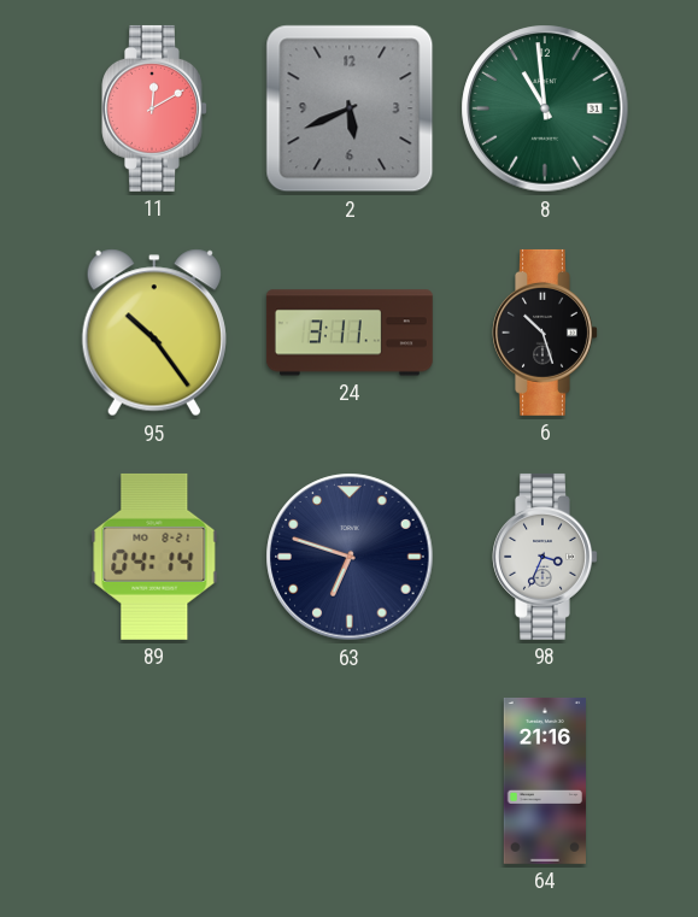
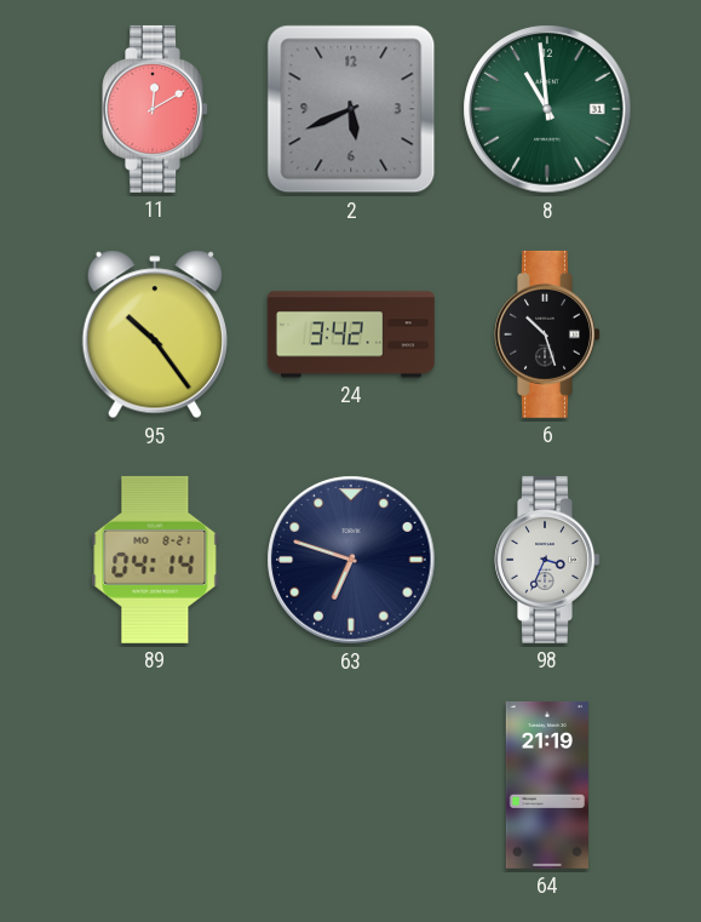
24: 3:11 -> 3:42
64: 21:16 -> 21:19
